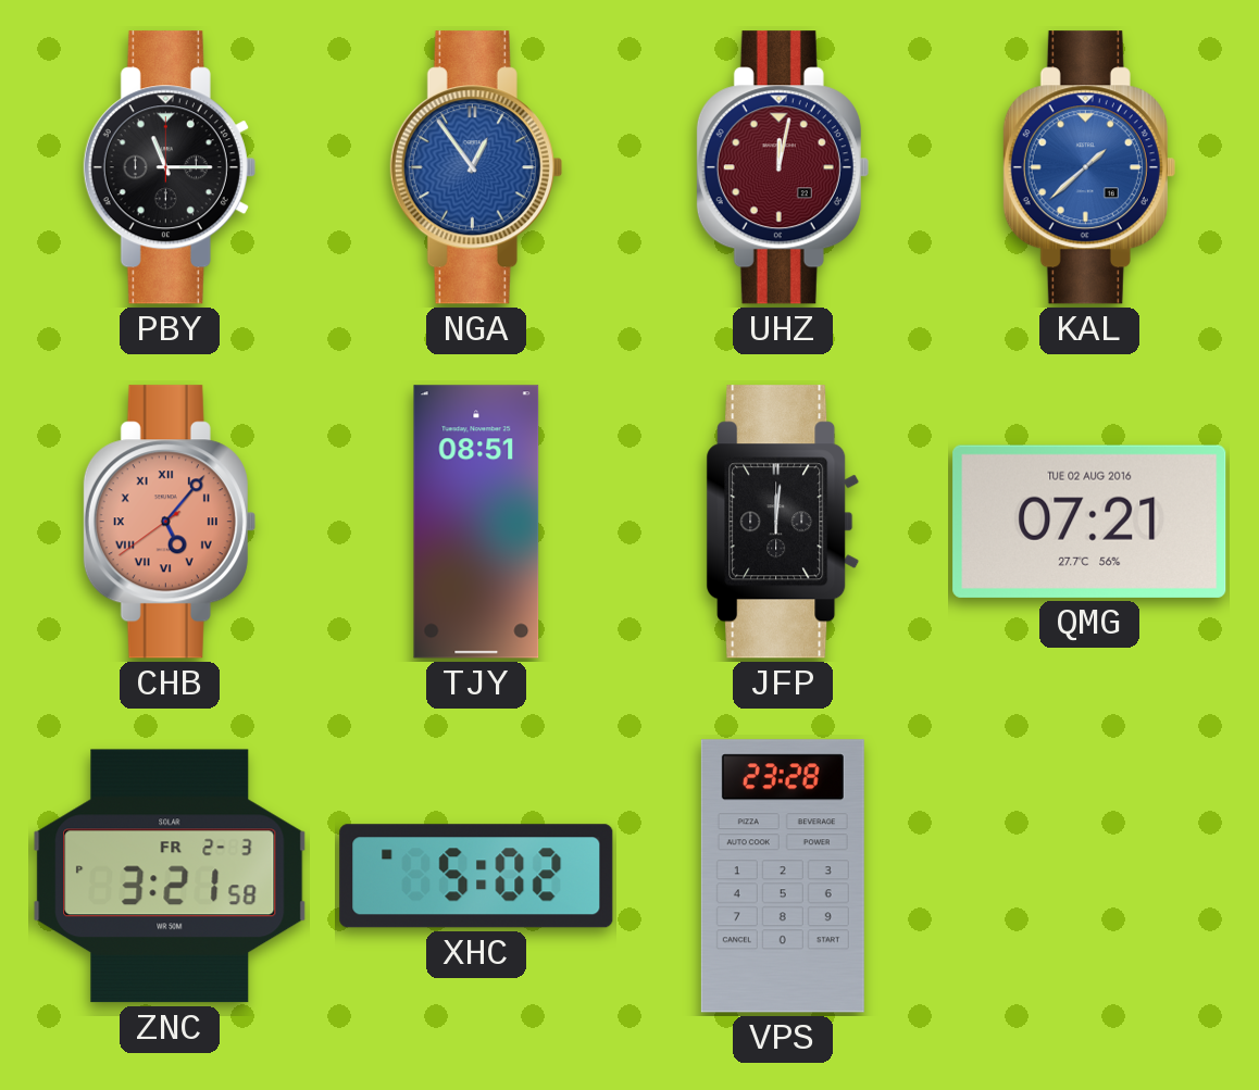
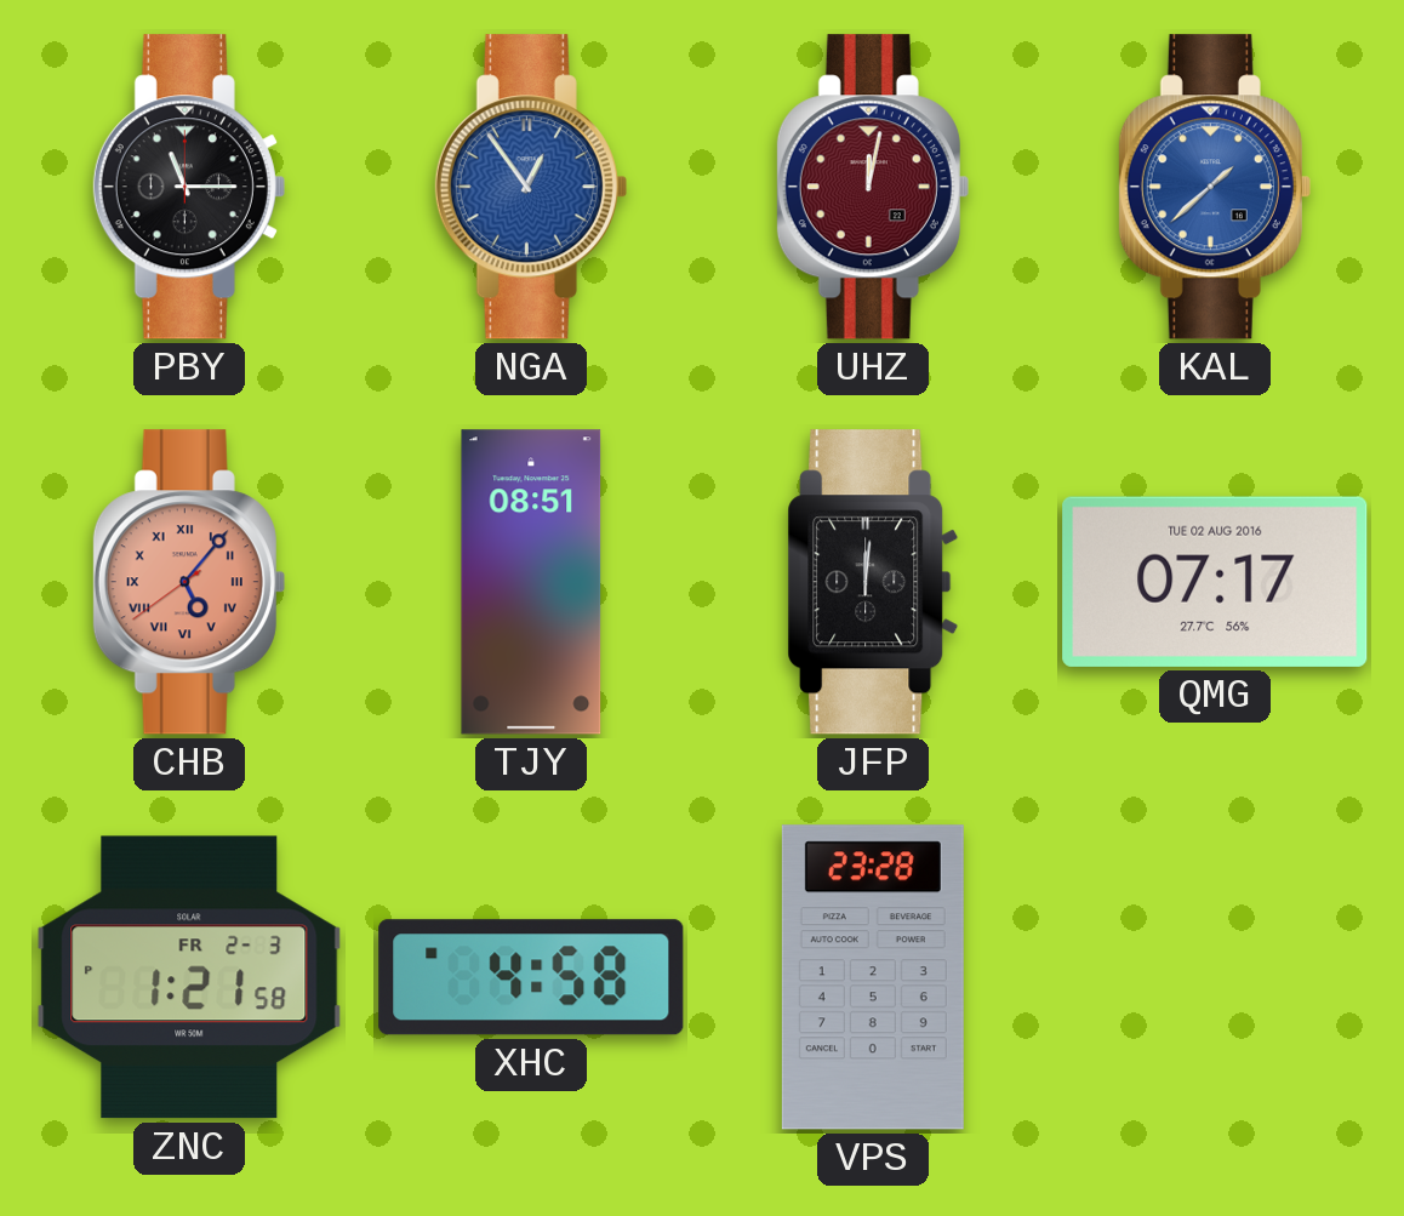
QMG: 07:21 -> 07:17
ZNC: 3:21 -> 1:21
XHC: 5:02 -> 4:58
